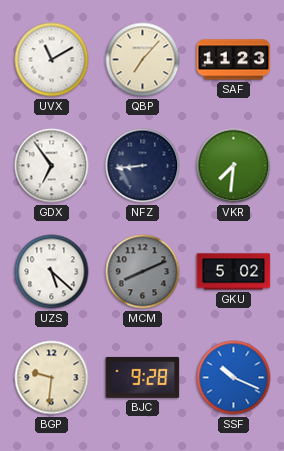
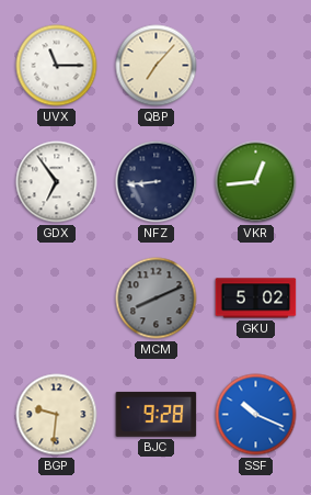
UVX: 11:10 -> 11:15
SAF: 11:23 -> none
VKR: 7:31 -> 12:44
UZS: 5:22 -> none
